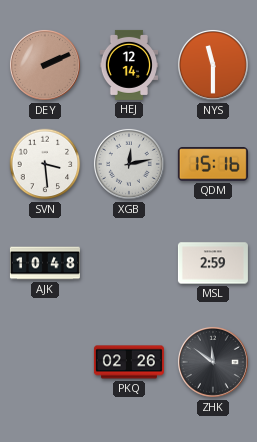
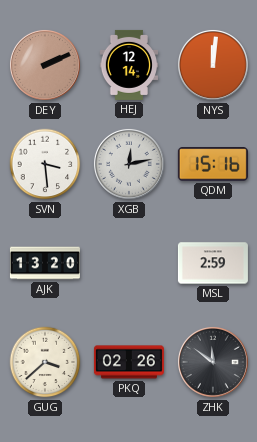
NYS: 11:30 -> 12:01
AJK: 10:48 -> 13:20
GUG: none -> 3:38
